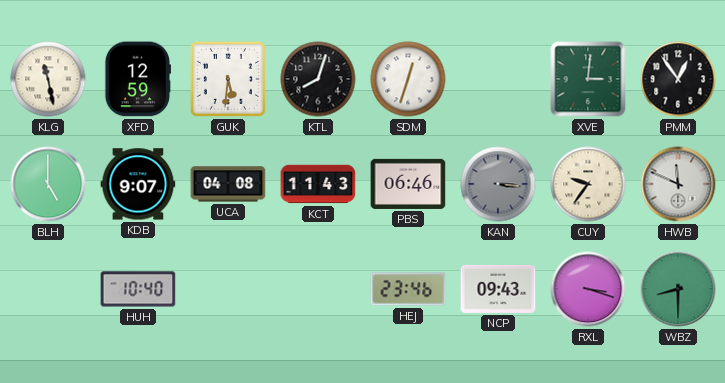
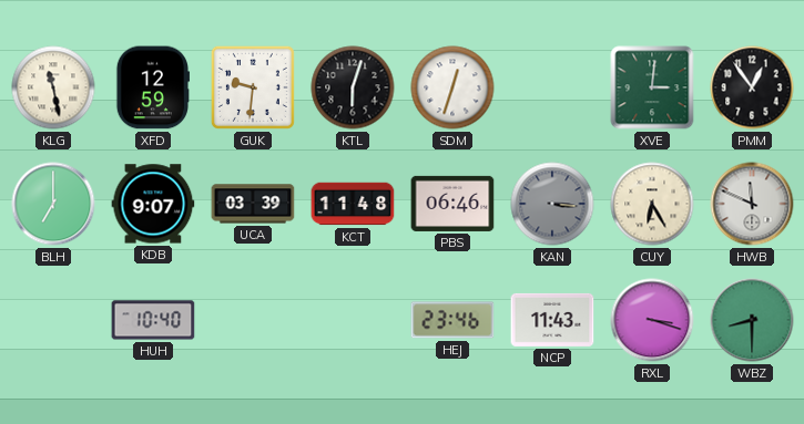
GUK: 5:31 -> 9:31
KTL: 8:03 -> 6:03
BLH: 5:00 -> 7:00
UCA: 04:08 -> 03:39
KCT: 11:43 -> 11:48
CUY: 9:36 -> 6:25
NCP: 09:43 -> 11:43
